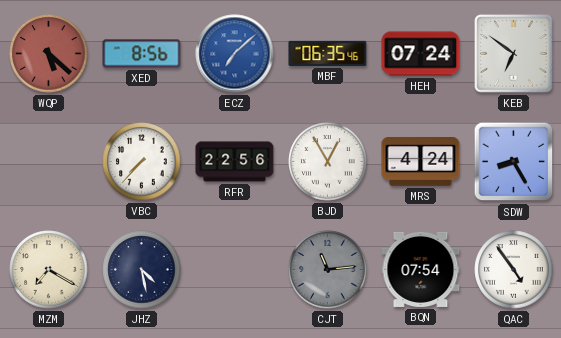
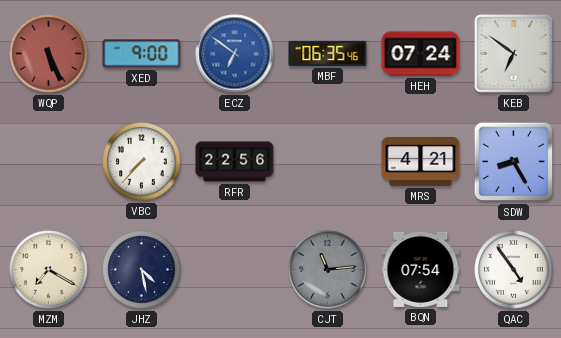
WQP: 5:22 -> 5:26
XED: 8:56 -> 9:00
ECZ: 7:08 -> 6:51
BJD: 12:55 -> none
MRS: 4:24 -> 4:21
